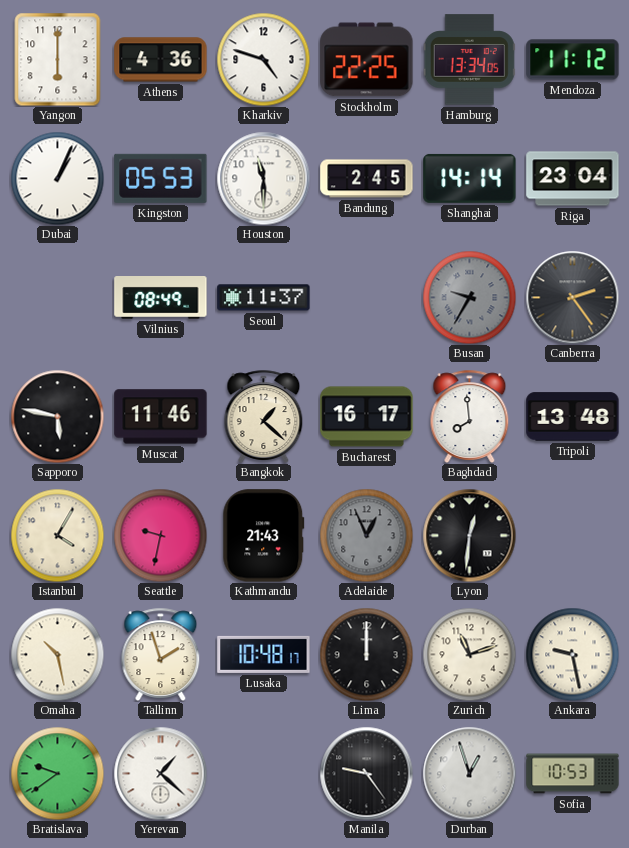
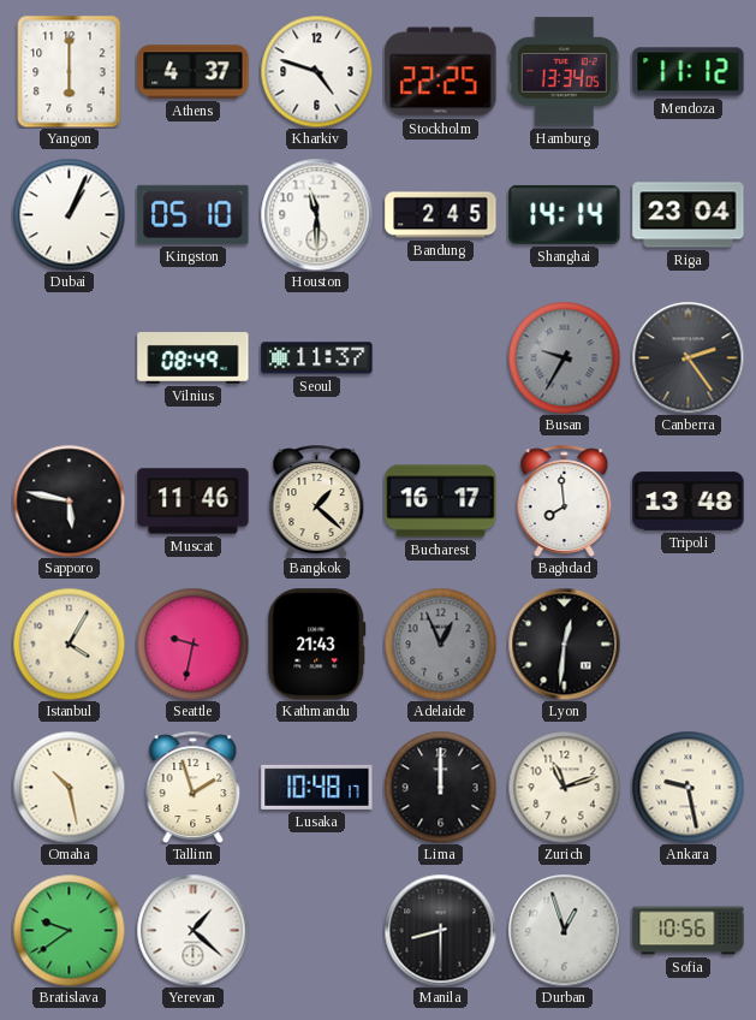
Athens: 4:36 -> 4:37
Kingston: 05:53 -> 05:10
Manila: 9:24 -> 8:30
Sofia: 10:53 -> 10:56
